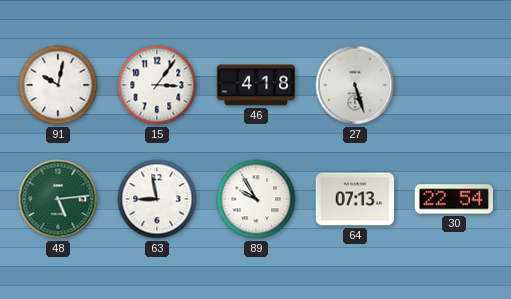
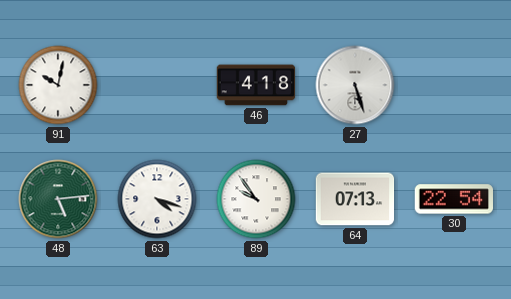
15: 3:06 -> none
63: 8:58 -> 4:18
89: 9:55 -> 9:54
